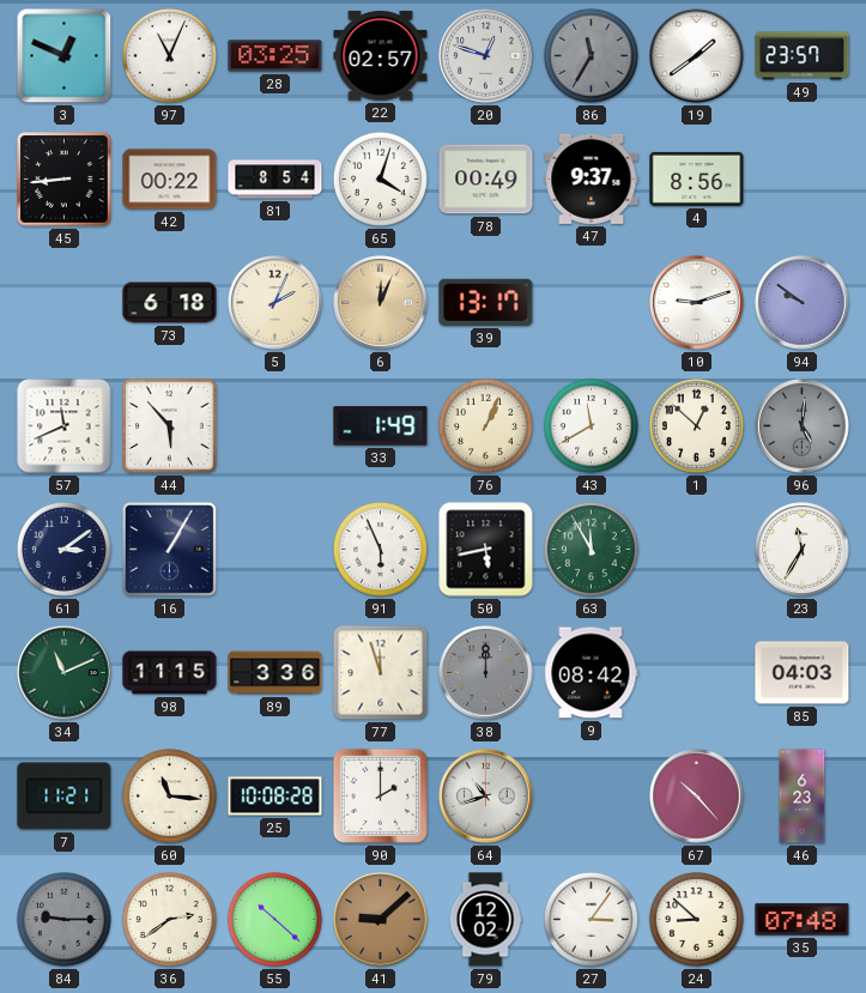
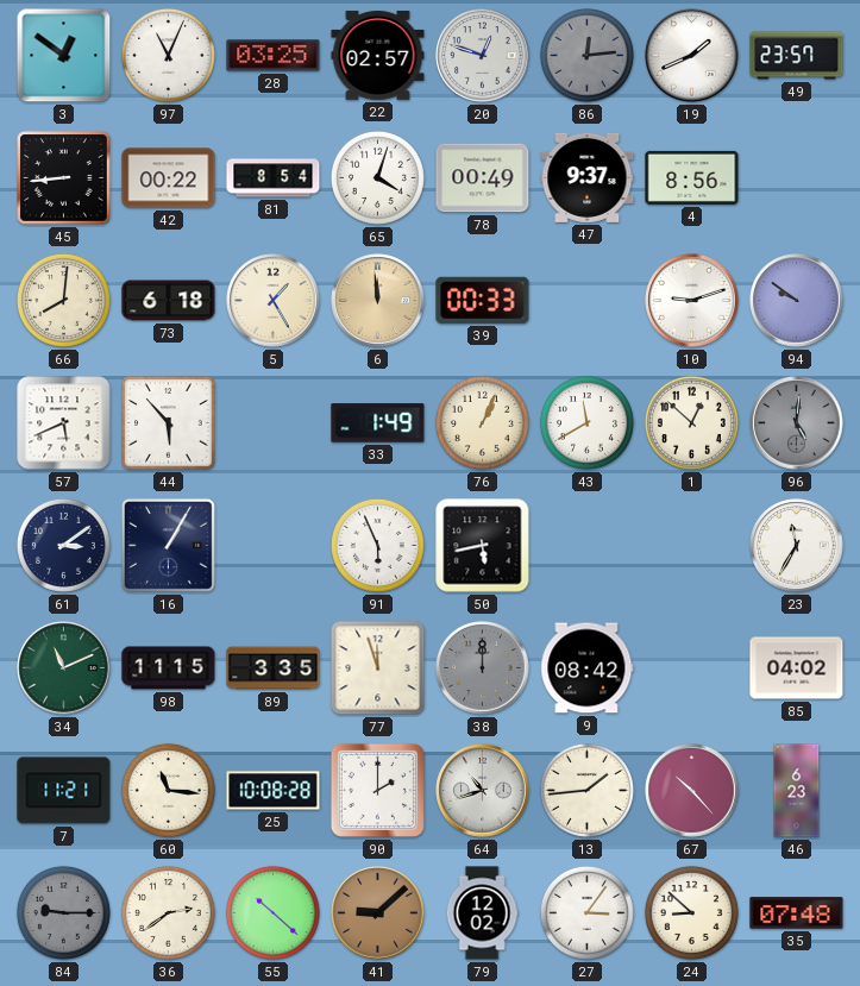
3: 12:49 -> 12:51
86: 11:35 -> 12:14
19: 1:39 -> 1:41
66: none -> 8:01
5: 2:04 -> 1:25
6: 12:04 -> 11:59
39: 13:17 -> 00:33
57: 11:41 -> 5:41
63: 11:55 -> none
89: 3:36 -> 3:35
85: 04:03 -> 04:02
13: none -> 1:44
